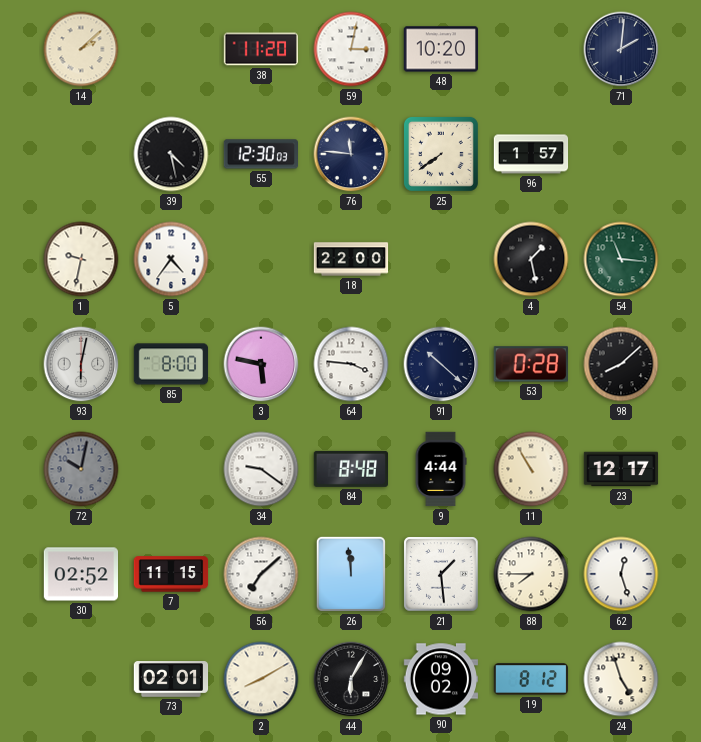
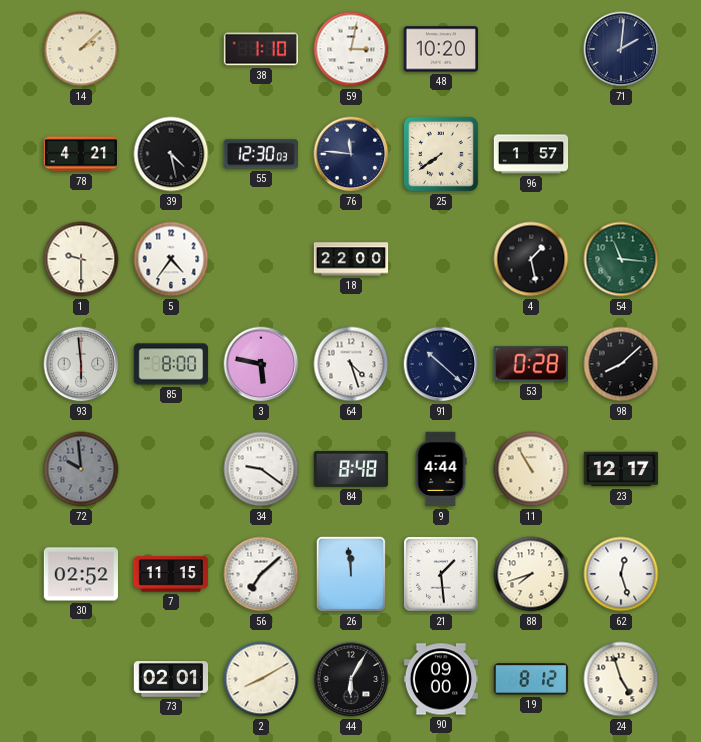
38: 11:20 -> 1:10
78: none -> 4:21
1: 9:32 -> 9:30
93: 6:02 -> 5:59
64: 3:46 -> 4:27
72: 10:02 -> 9:59
88: 7:45 -> 7:42
90: 09:02 -> 09:00
